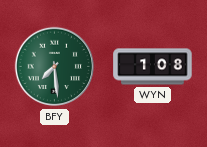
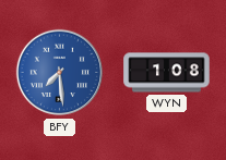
BFY dial: green -> blue
